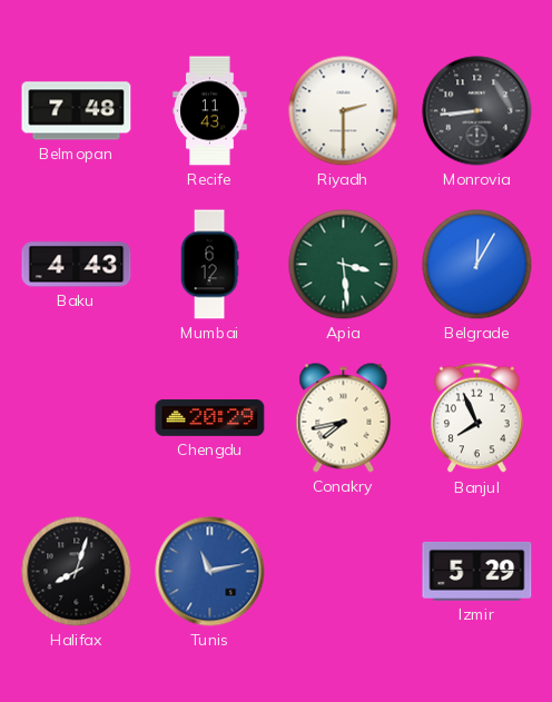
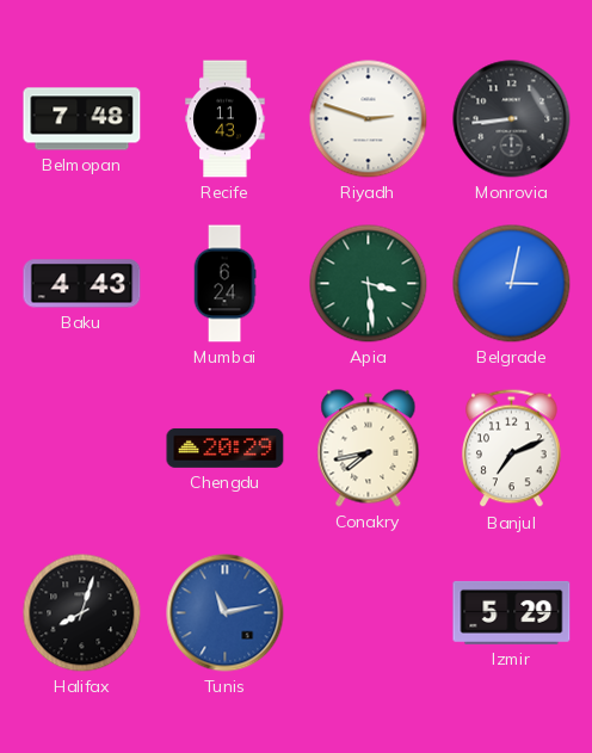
Riyadh: 2:30 -> 2:48
Mumbai: 6:12 -> 6:24
Belgrade: 12:05 -> 3:02
Banjul: 7:56 -> 7:11
